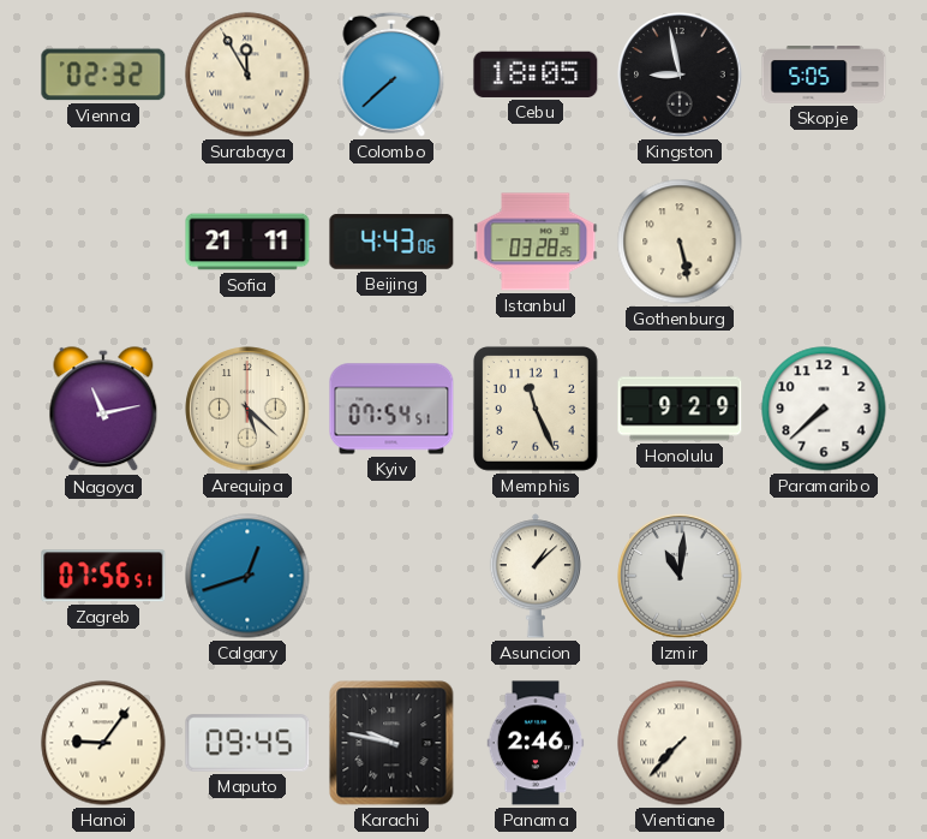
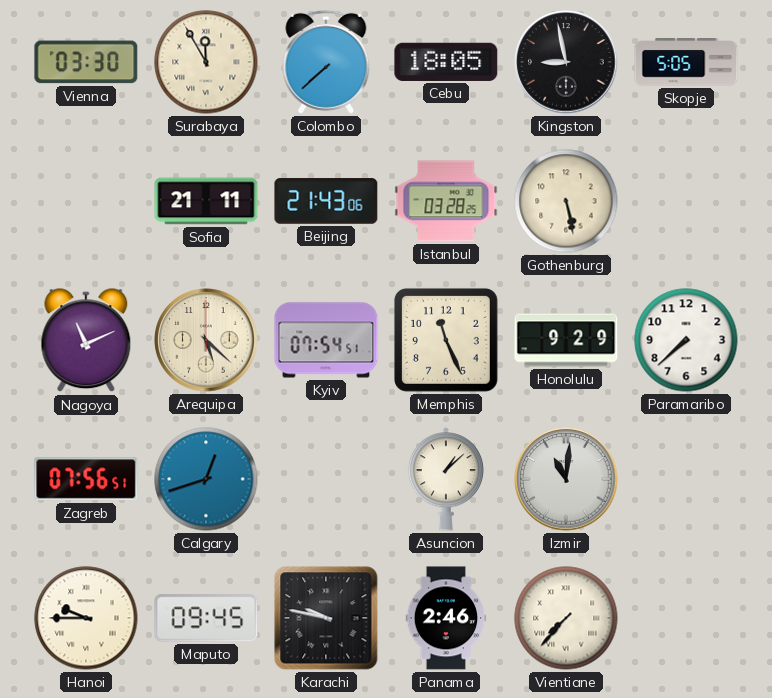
Vienna: 02:32 -> 03:30
Beijing: 4:43 -> 21:43
Nagoya: 11:13 -> 11:11
Hanoi: 9:06 -> 9:45
